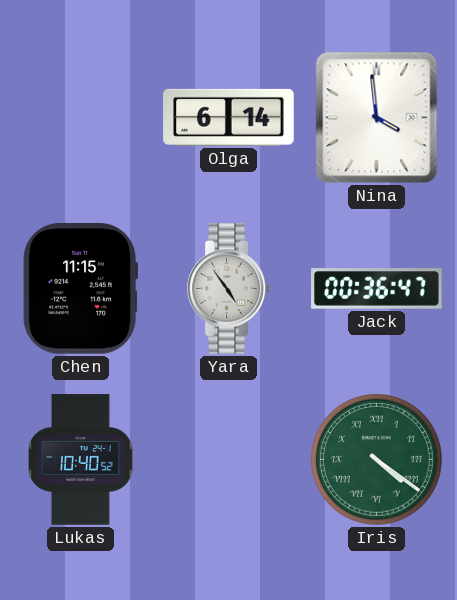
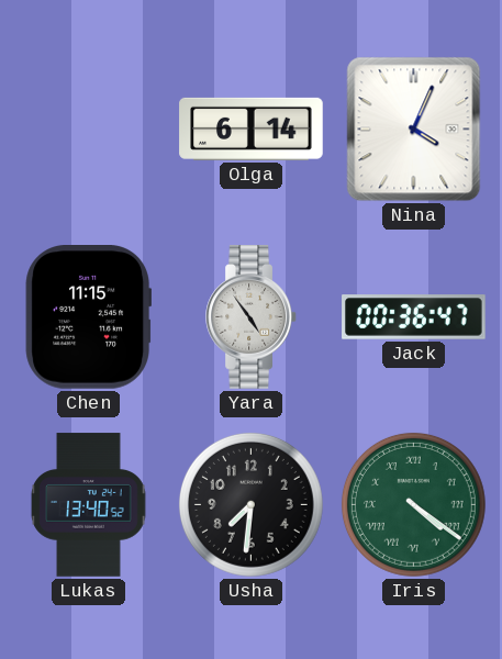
Nina: 3:59 -> 4:04
Lukas: 10:40 -> 13:40
Usha: none -> 7:31
